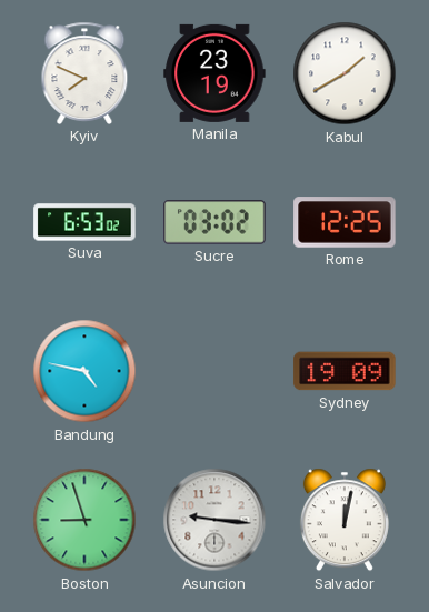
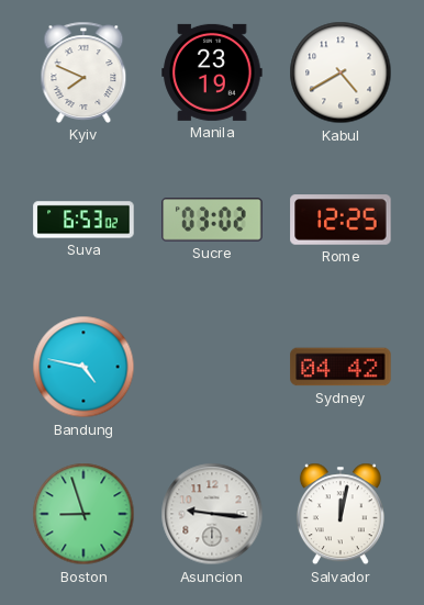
Kabul: 1:40 -> 4:40
Sydney: 19:09 -> 04:42
